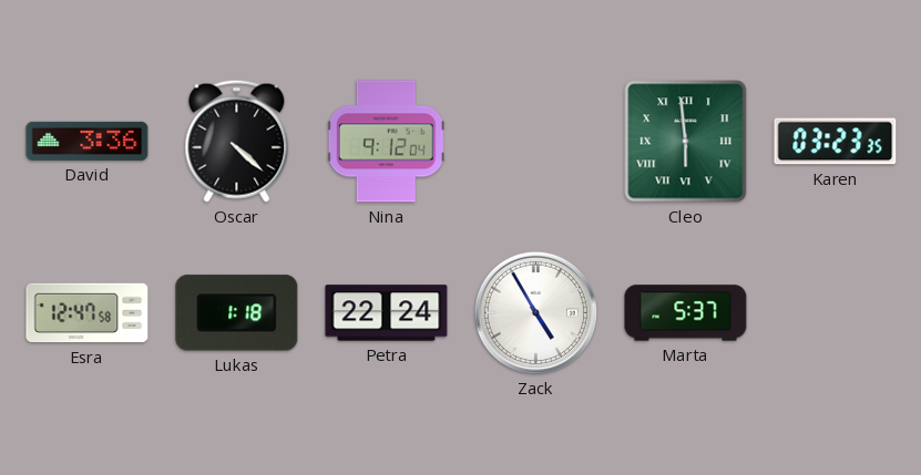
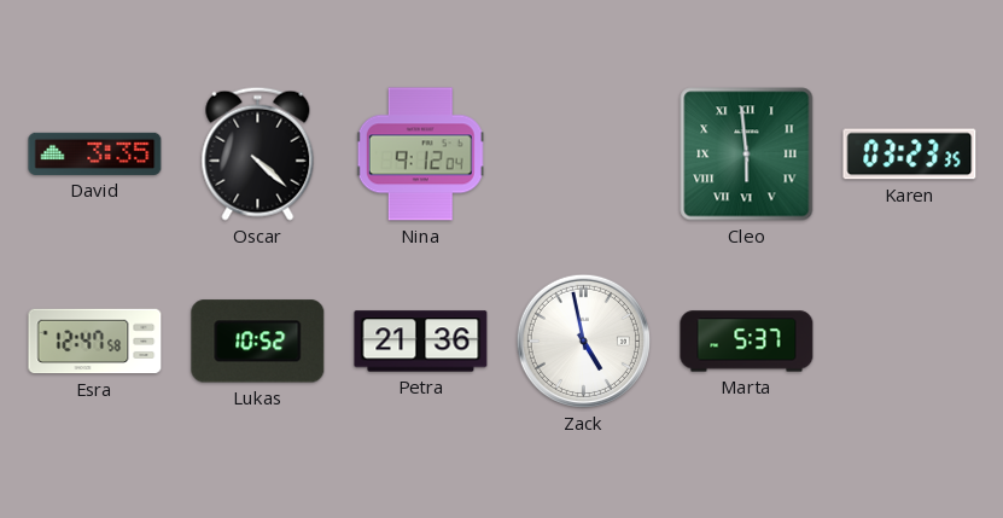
David: 3:36 -> 3:35
Lukas: 1:18 -> 10:52
Petra: 22:24 -> 21:36
Zack: 4:55 -> 4:58
